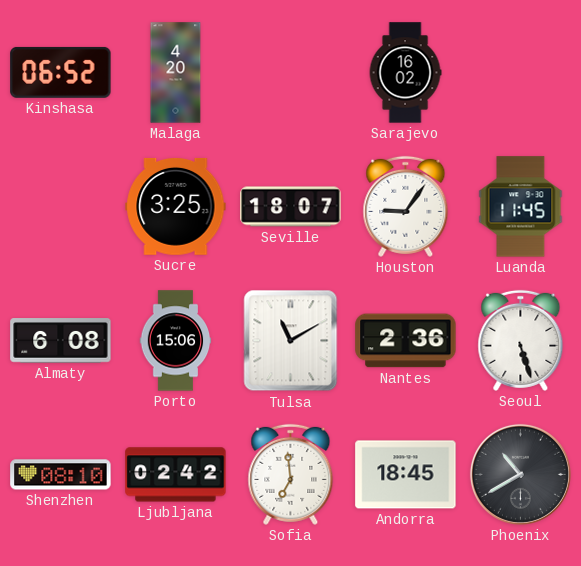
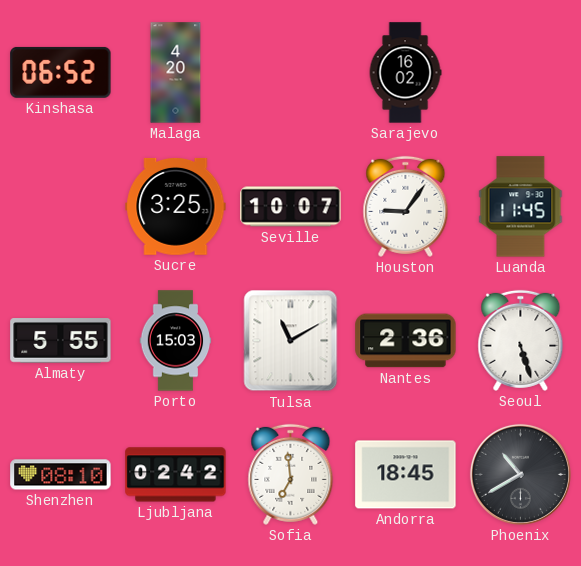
Seville: 18:07 -> 10:07
Almaty: 6:08 -> 5:55
Porto: 15:06 -> 15:03
